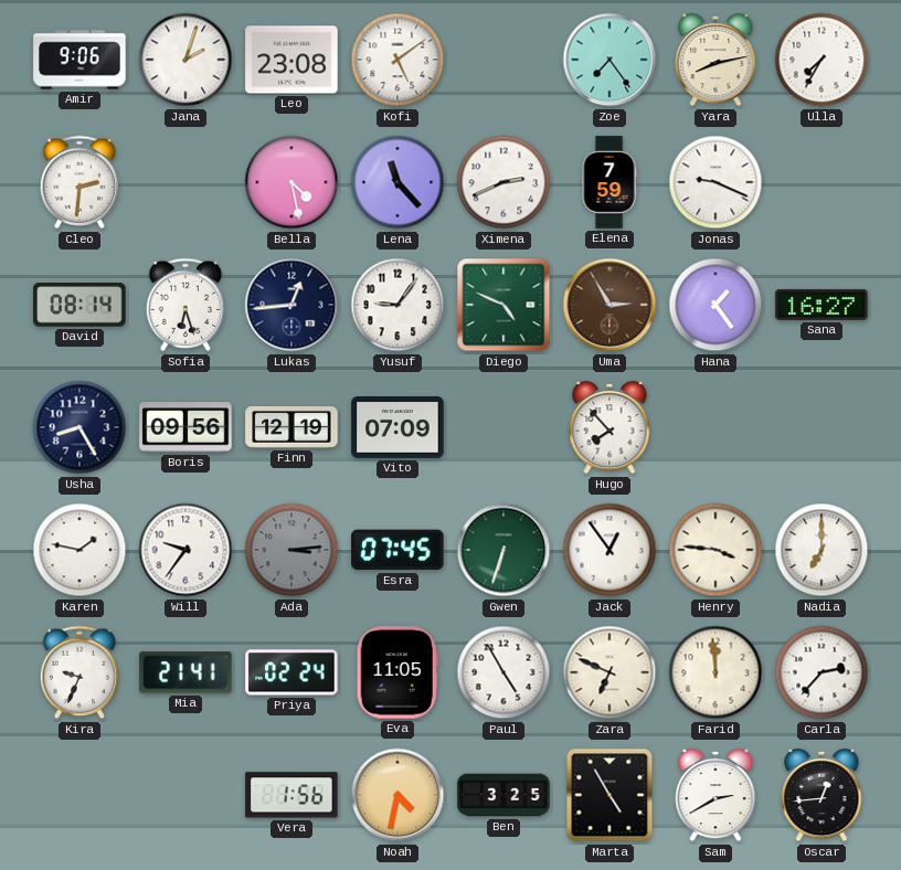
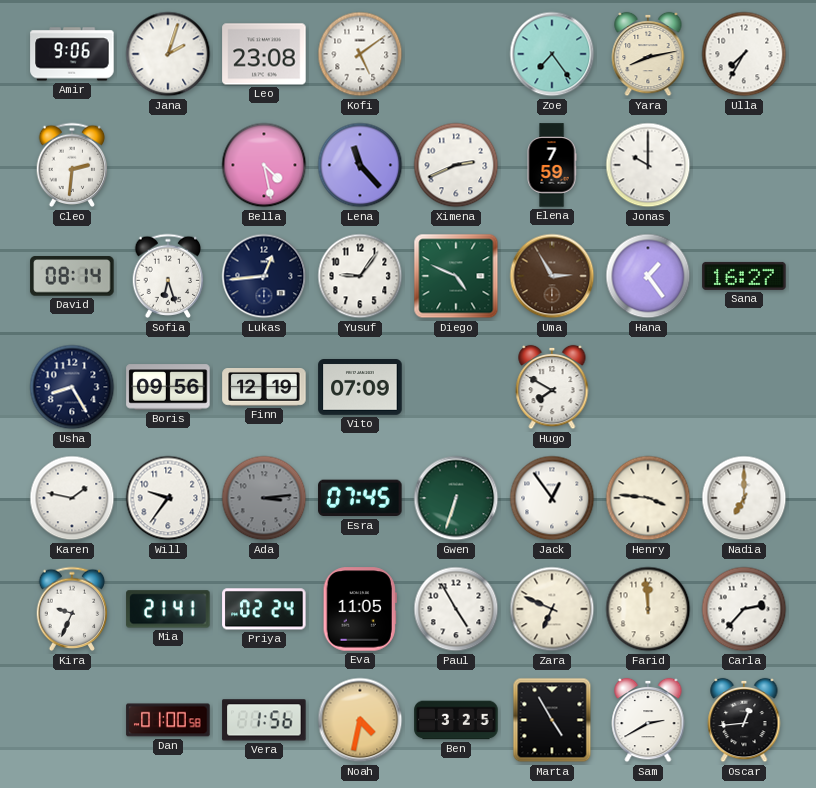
Jonas: 9:19 -> 10:00
Hugo: 7:53 -> 7:50
Dan: none -> 01:00
